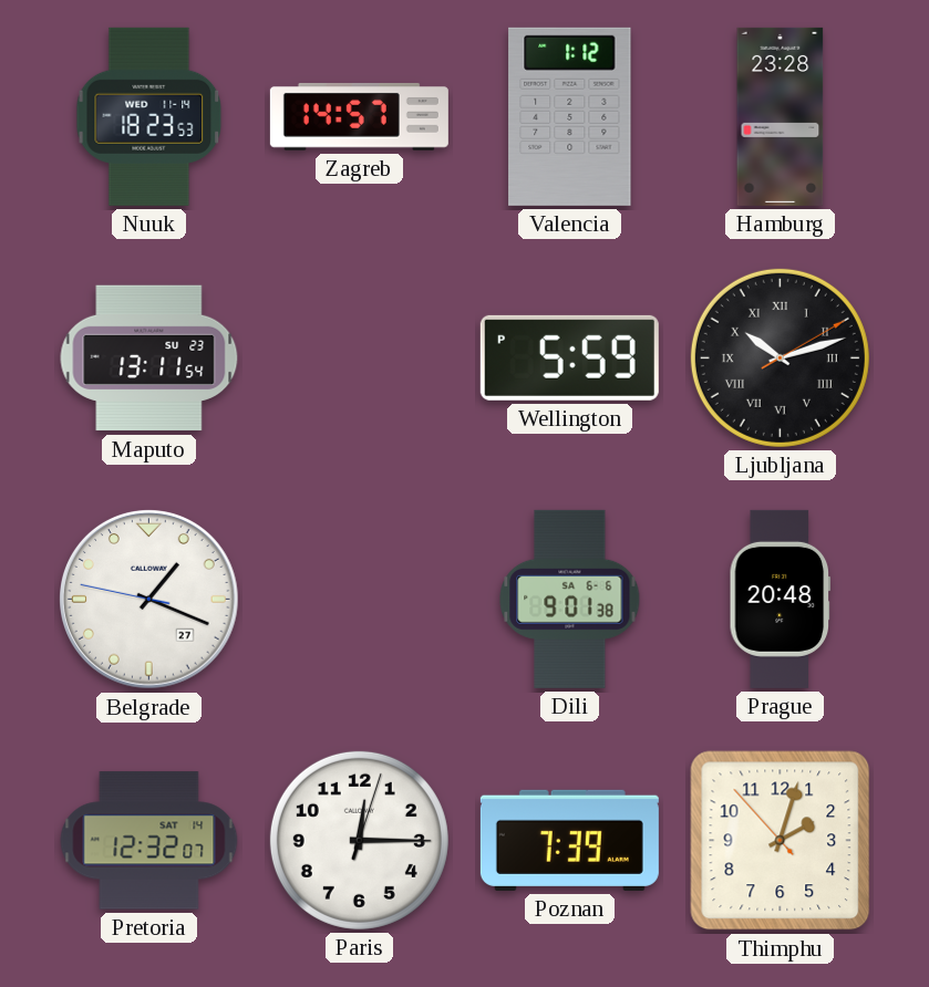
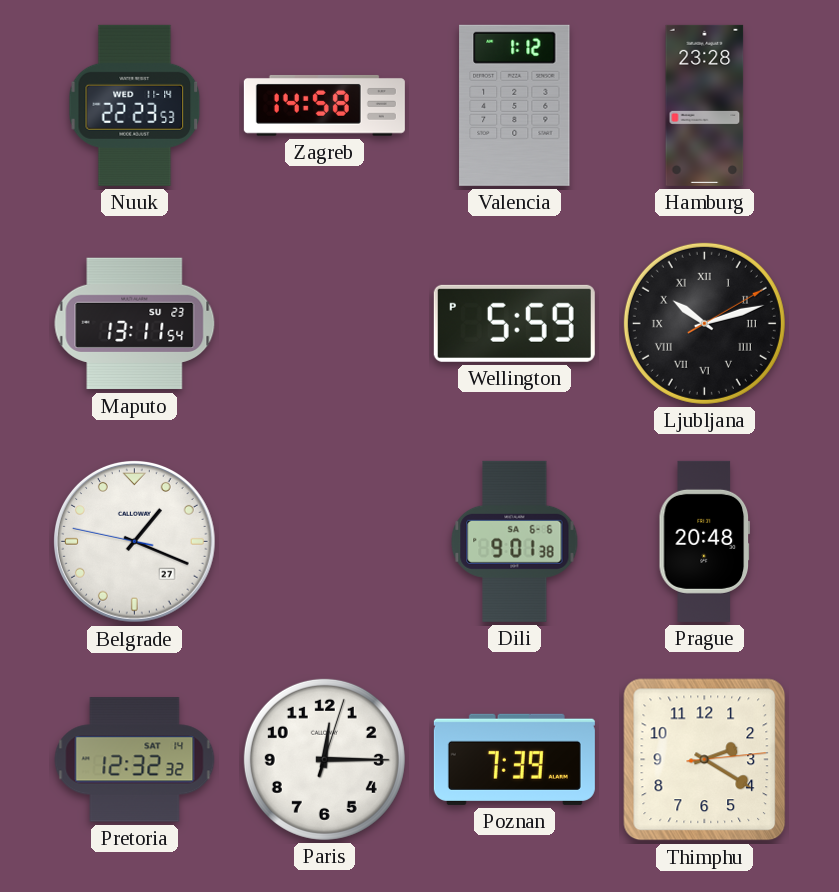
Nuuk: 18:23 -> 22:23
Zagreb: 14:57 -> 14:58
Pretoria: 12:32:07 -> 12:32:32
Thimphu: 2:02 -> 2:20
